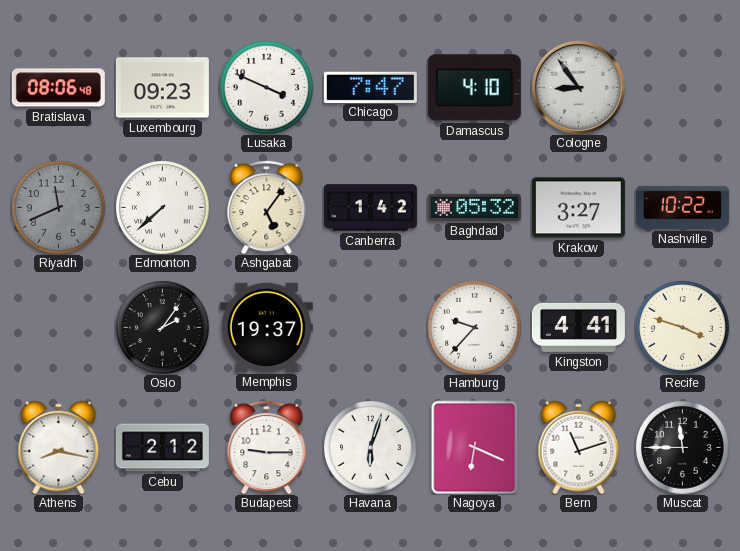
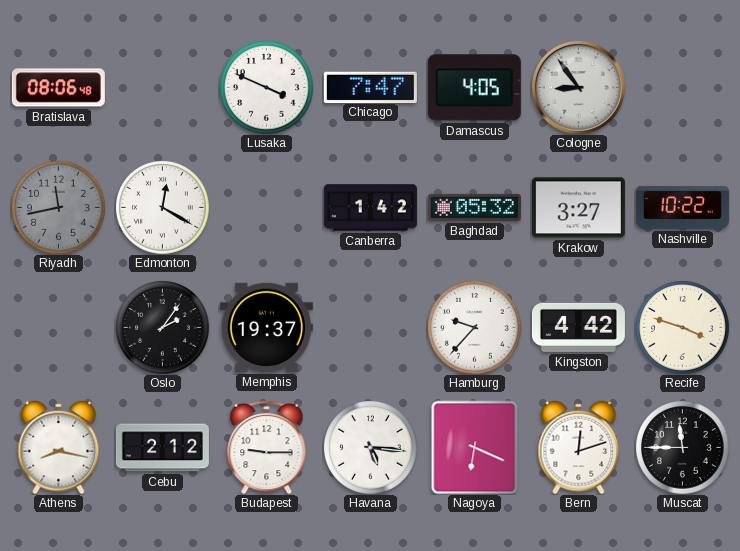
Luxembourg: 09:23 -> none
Damascus: 4:10 -> 4:05
Riyadh: 11:41 -> 11:43
Edmonton: 7:38 -> 12:20
Ashgabat: 5:06 -> none
Kingston: 4:41 -> 4:42
Havana: 6:03 -> 5:16
Bern: 11:12 -> 12:12
